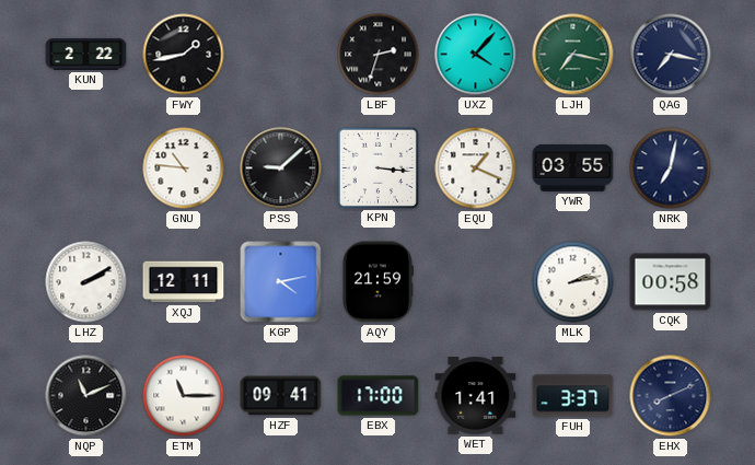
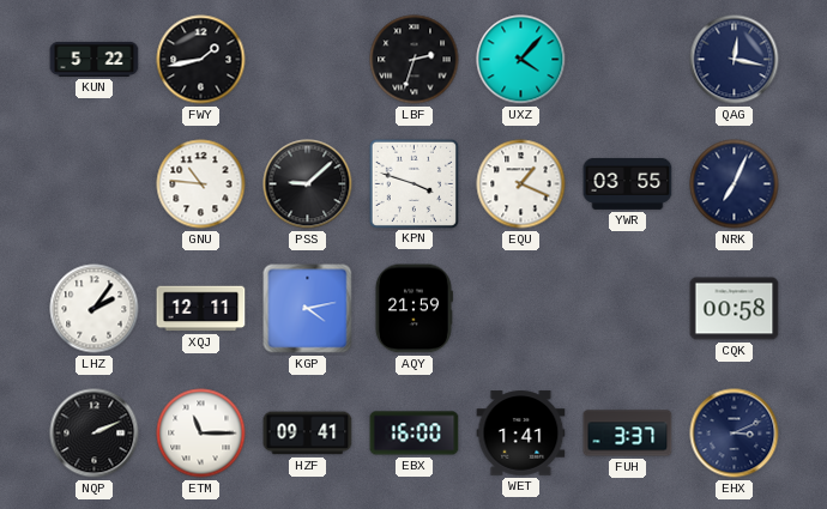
KUN: 2:22 -> 5:22
LJH: 7:17 -> none
QAG: 7:17 -> 12:17
KPN: 3:16 -> 3:48
NRK: 7:02 -> 7:04
LHZ: 2:10 -> 2:06
MLK: 2:13 -> none
NQP: 11:11 -> 2:11
EBX: 17:00 -> 16:00
EHX: 8:11 -> 3:11
